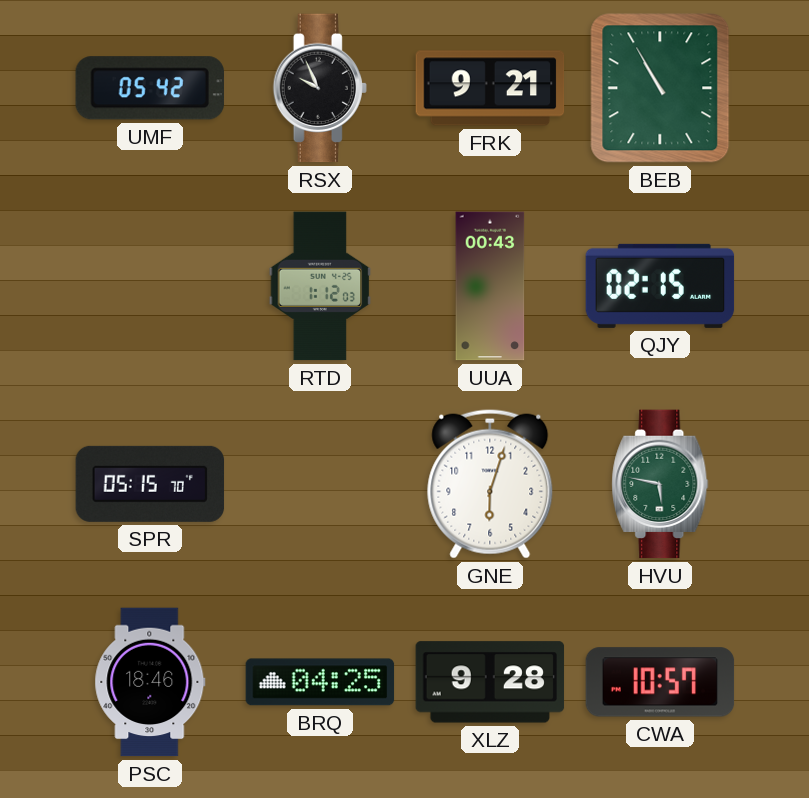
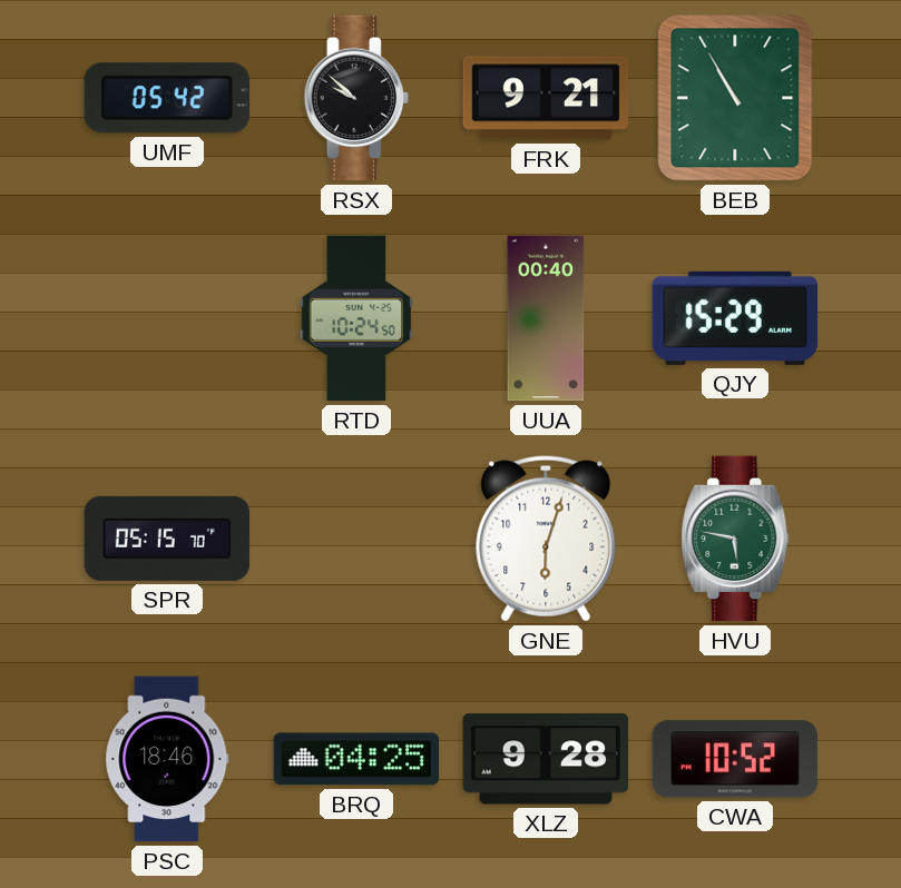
RSX: 9:56 -> 9:52
RTD: 1:12 -> 10:24
UUA: 00:43 -> 00:40
QJY: 02:15 -> 15:29
CWA: 10:57 -> 10:52
